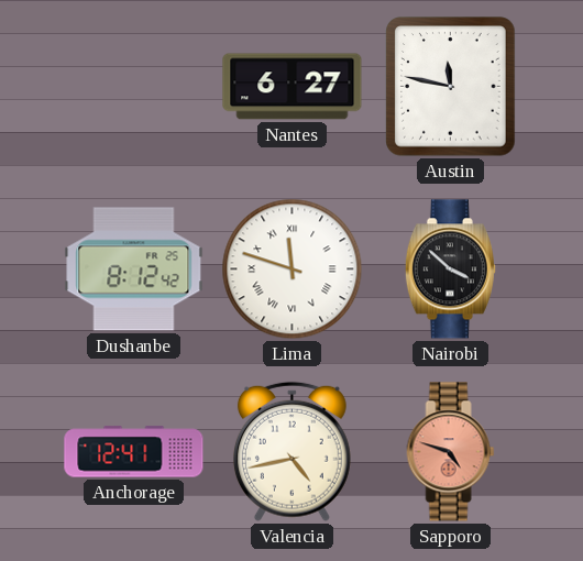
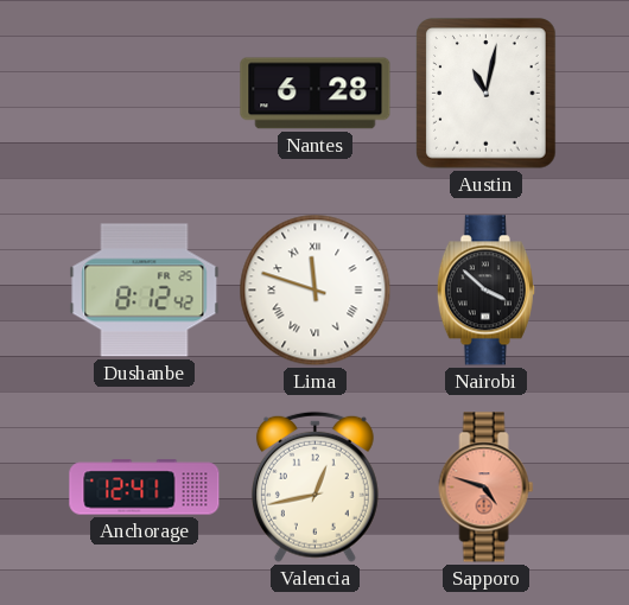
Nantes: 6:27 -> 6:28
Austin: 11:47 -> 11:02
Valencia: 4:43 -> 12:43
